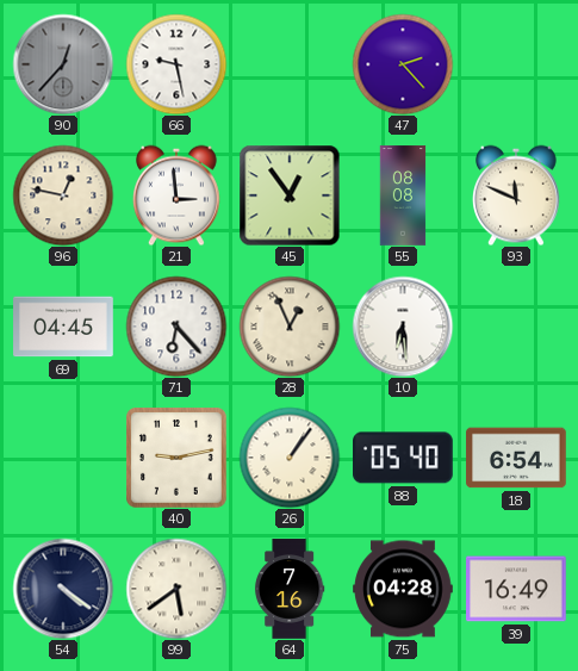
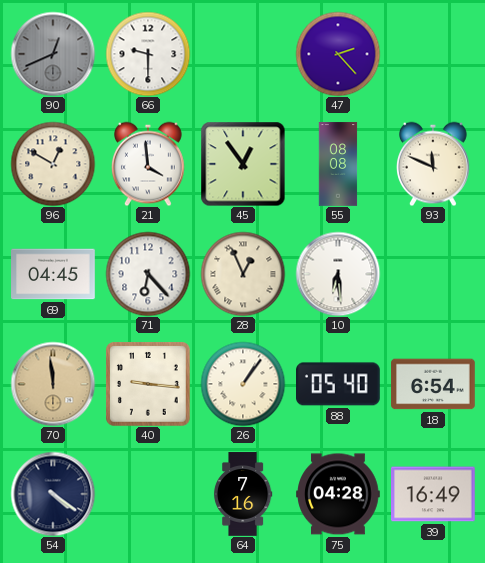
90: 12:37 -> 12:41
66: 9:28 -> 9:30
96: 12:47 -> 12:50
21: 2:59 -> 3:59
70: none -> 11:59
40: 9:13 -> 9:16
99: 5:39 -> none
